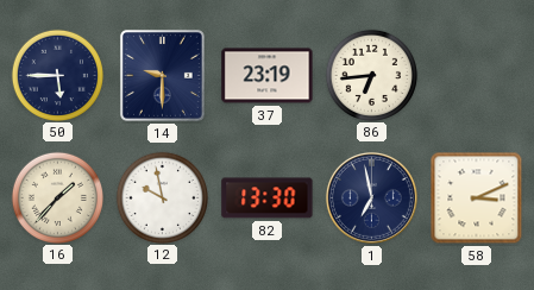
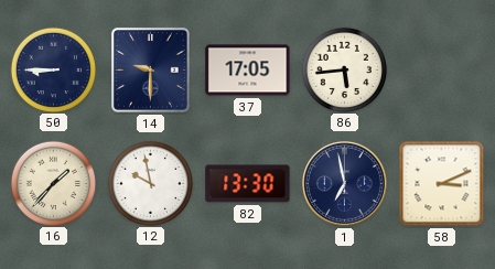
50: 5:45 -> 8:45
37: 23:19 -> 17:05
86: 6:44 -> 5:44
